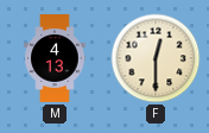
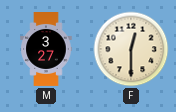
M: 4:13 -> 3:27
